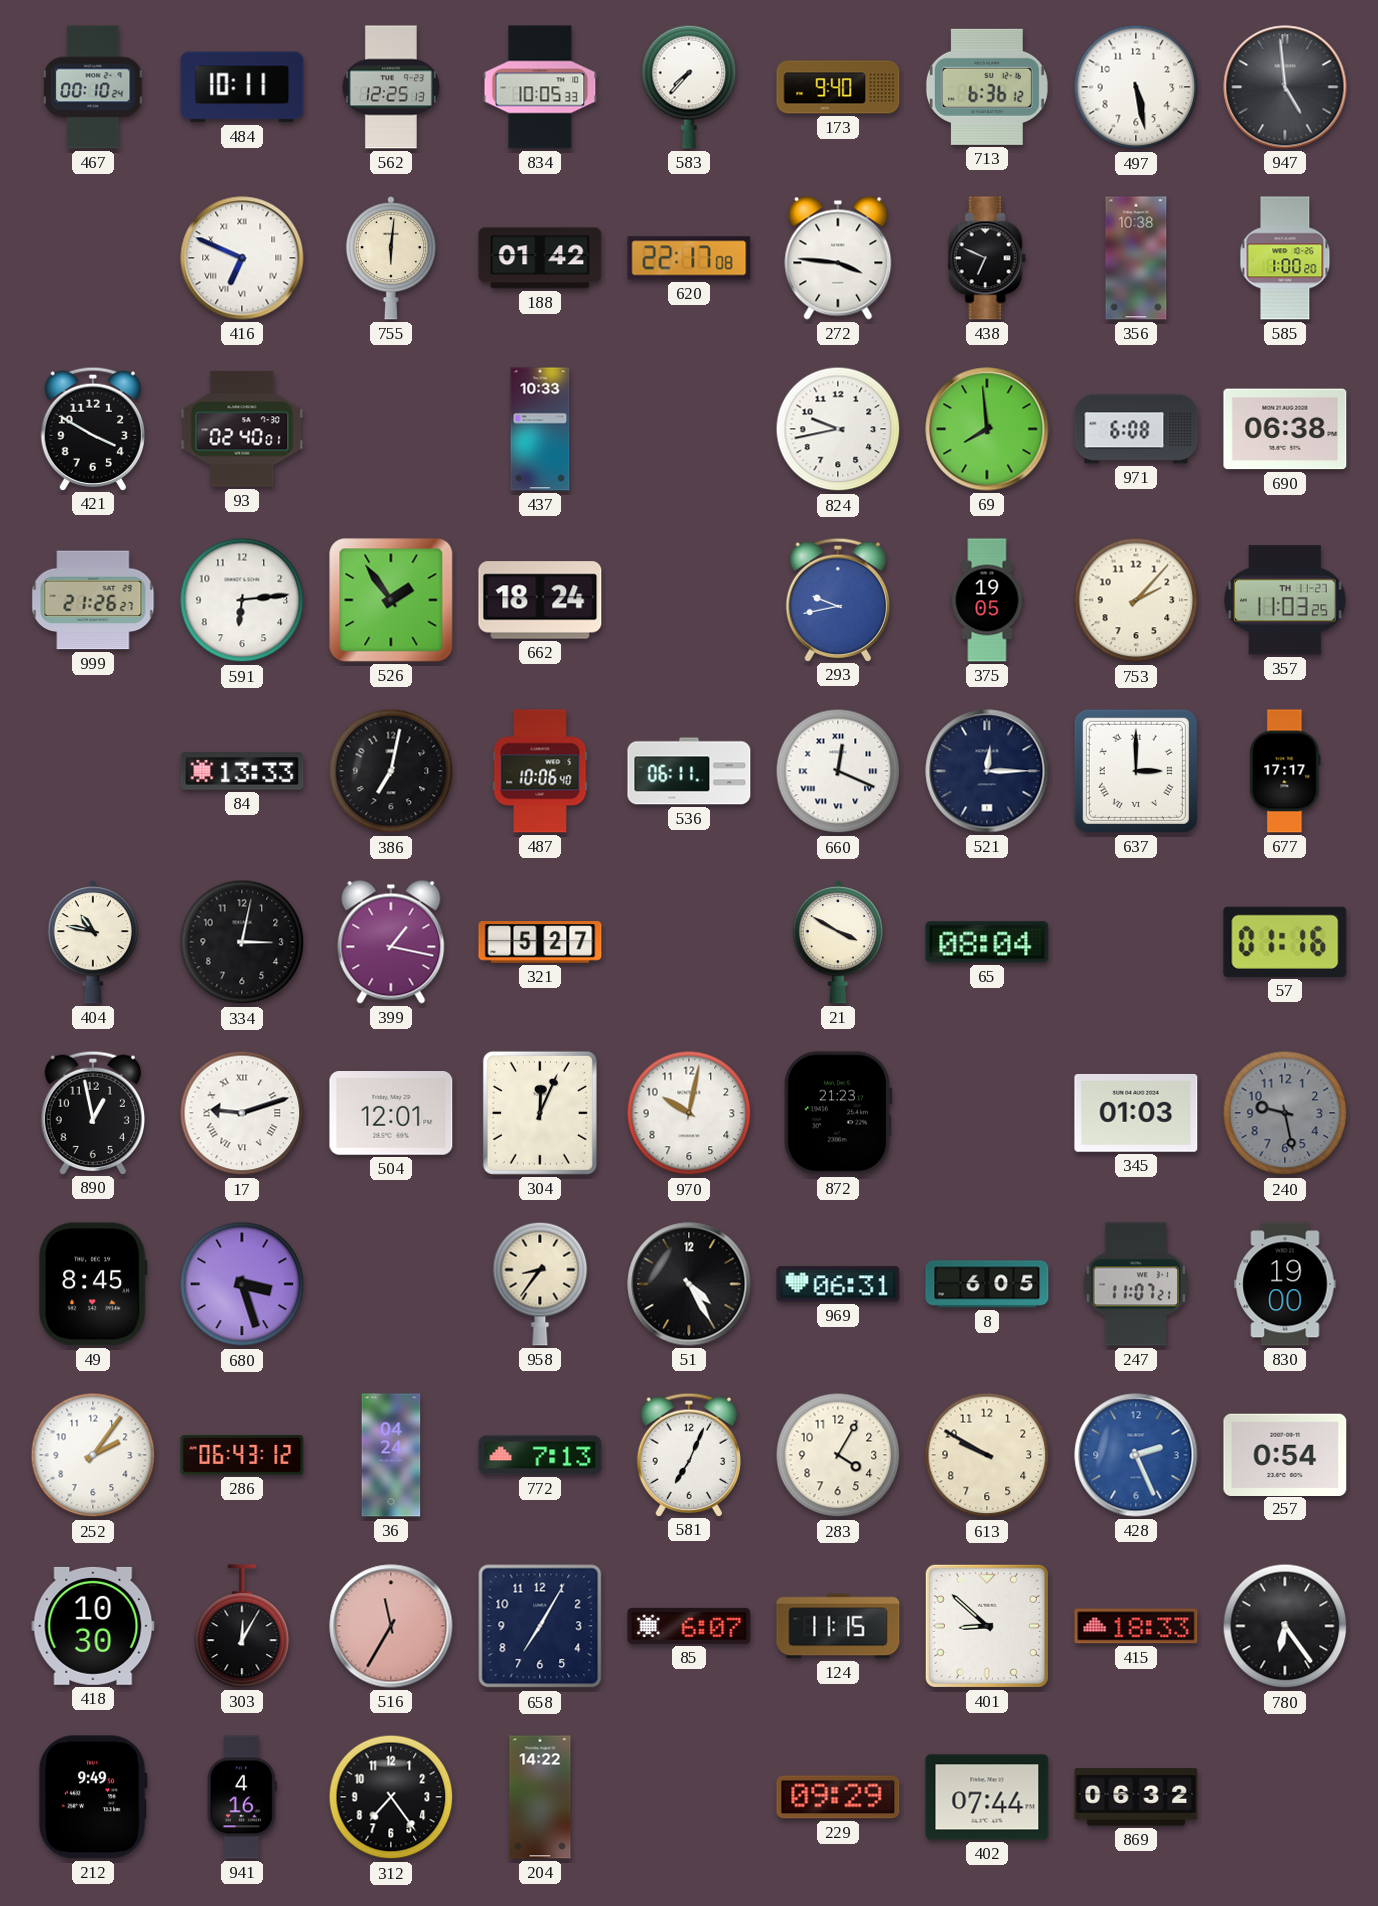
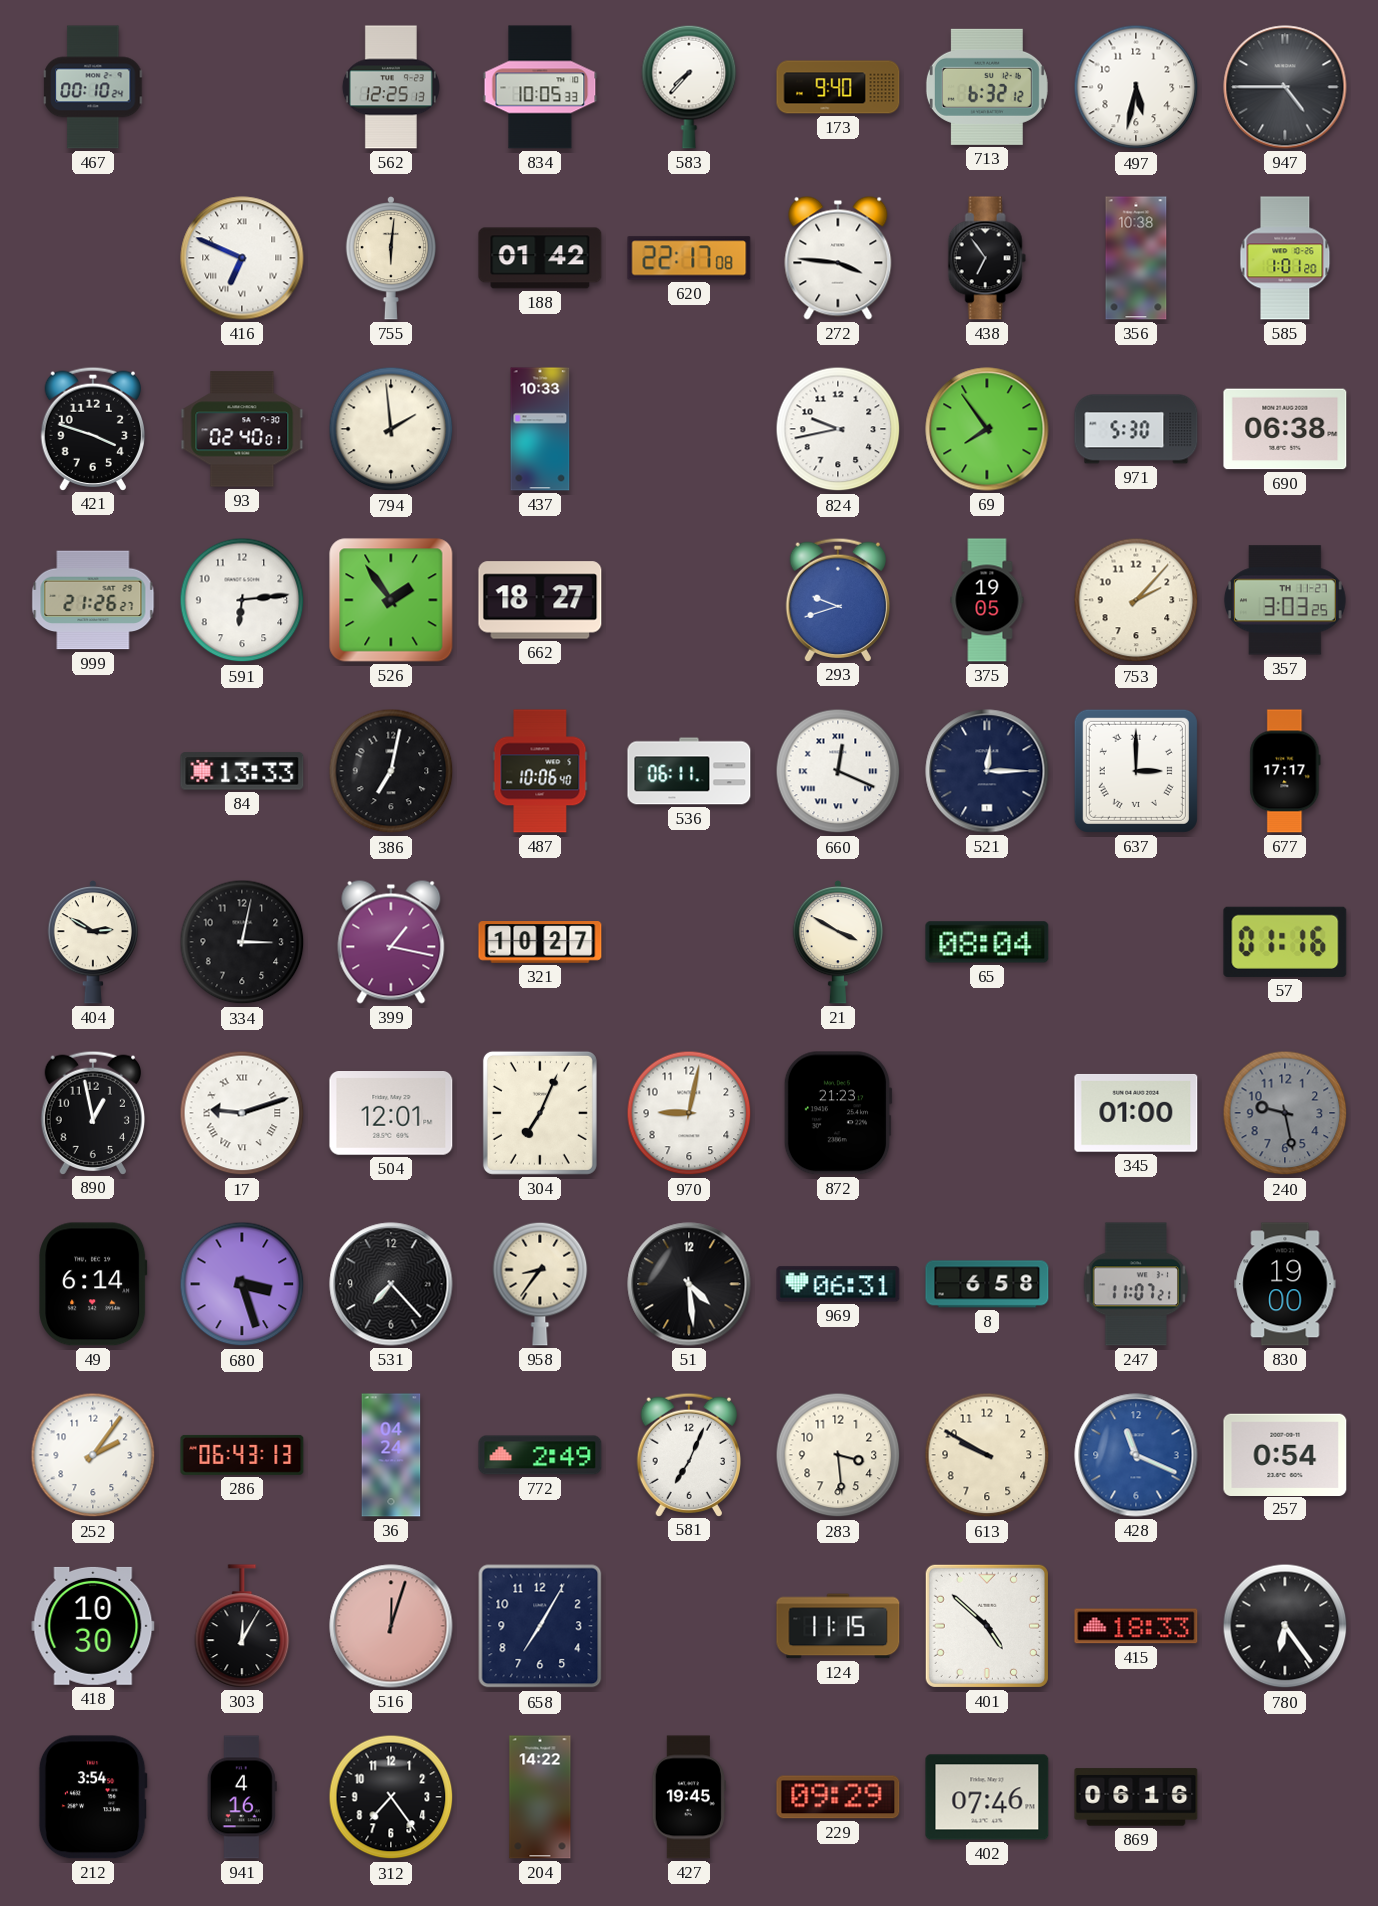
484: 10:11 -> none
713: 6:36 -> 6:32
497: 5:28 -> 5:32
947: 4:59 -> 4:45
438: 6:49 -> 6:54
585: 1:00 -> 1:01
421: 3:50 -> 3:48
794: none -> 1:59
69: 7:59 -> 7:54
971: 6:08 -> 5:30
662: 18:24 -> 18:27
293: 9:43 -> 9:42
357: 11:03 -> 3:03
404: 10:47 -> 2:50
321: 5:27 -> 10:27
304: 12:04 -> 7:04
970: 10:02 -> 9:02
345: 01:03 -> 01:00
49: 8:45 -> 6:14
531: none -> 7:23
51: 4:25 -> 4:29
8: 6:05 -> 6:58
286: 06:43:12 -> 06:43:13
772: 7:13 -> 2:49
283: 4:05 -> 3:29
428: 2:26 -> 11:19
516: 11:35 -> 12:03
85: 6:07 -> none
401: 8:52 -> 4:52
212: 9:49 -> 3:54
427: none -> 19:45
402: 07:44 -> 07:46
869: 06:32 -> 06:16
